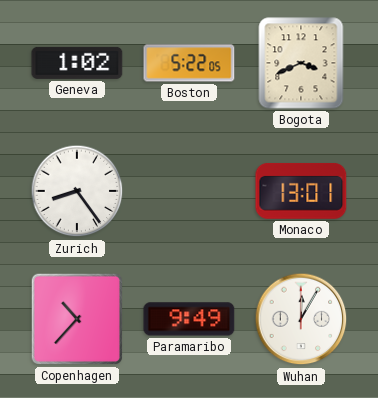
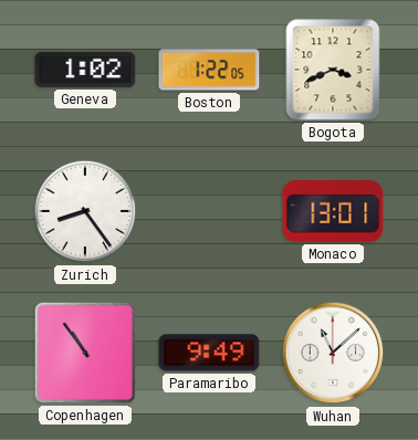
Boston: 5:22 -> 1:22
Copenhagen: 10:37 -> 10:54
Wuhan: 12:05 -> 11:08
